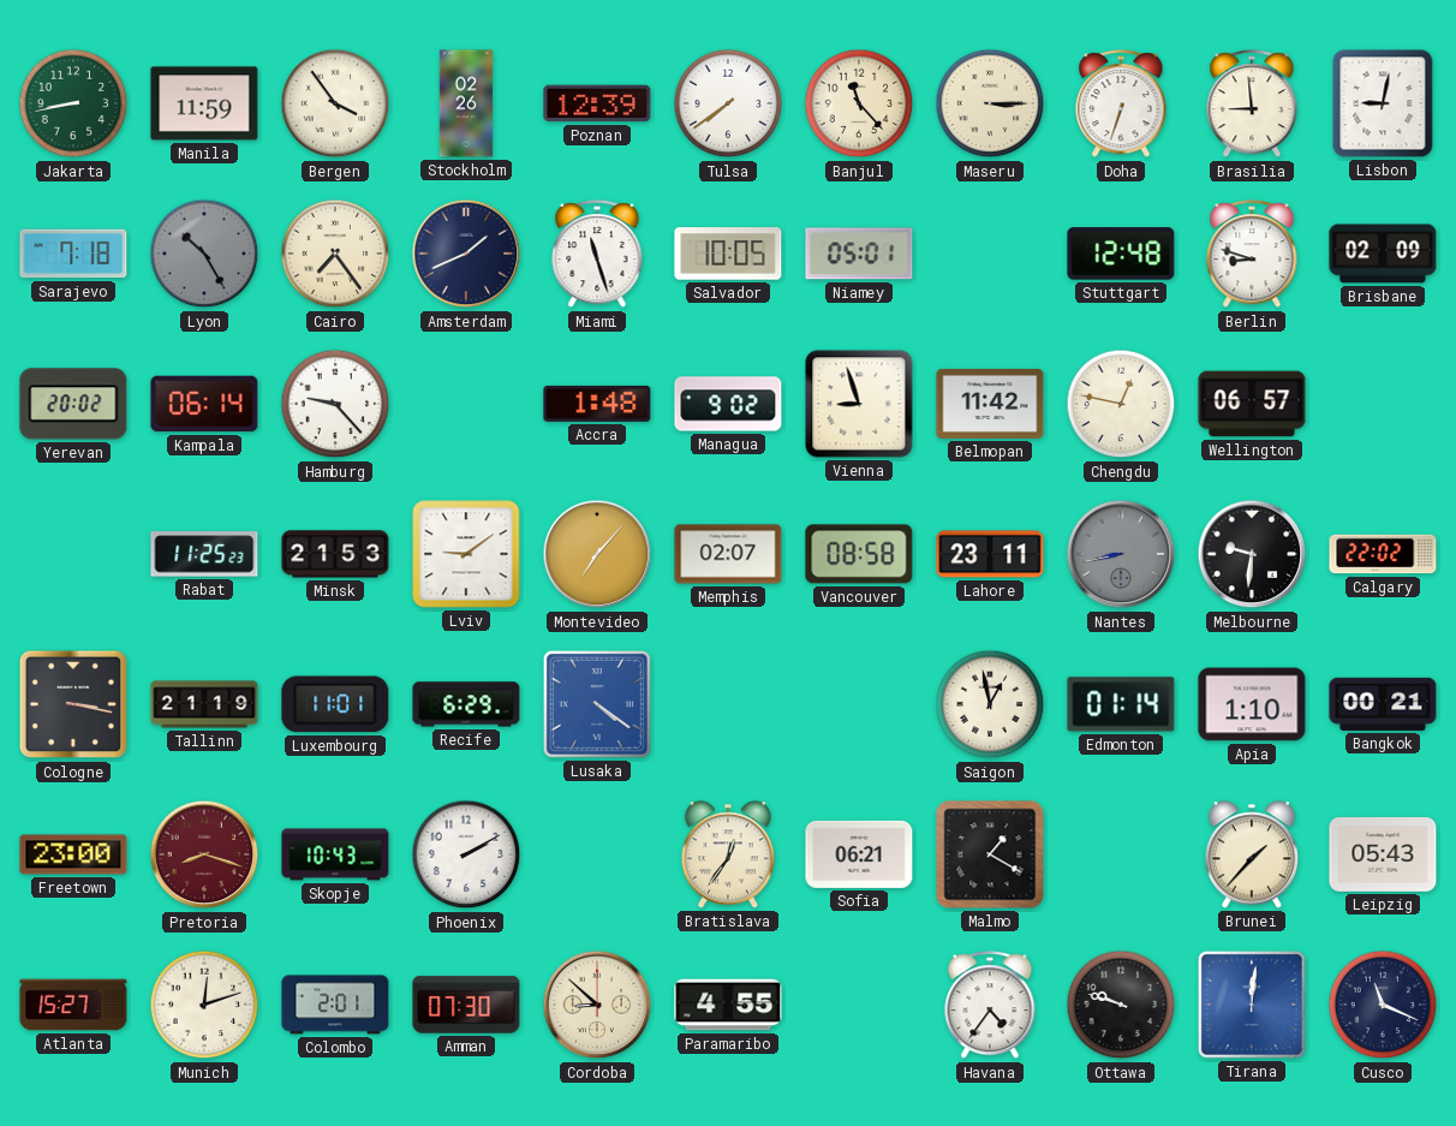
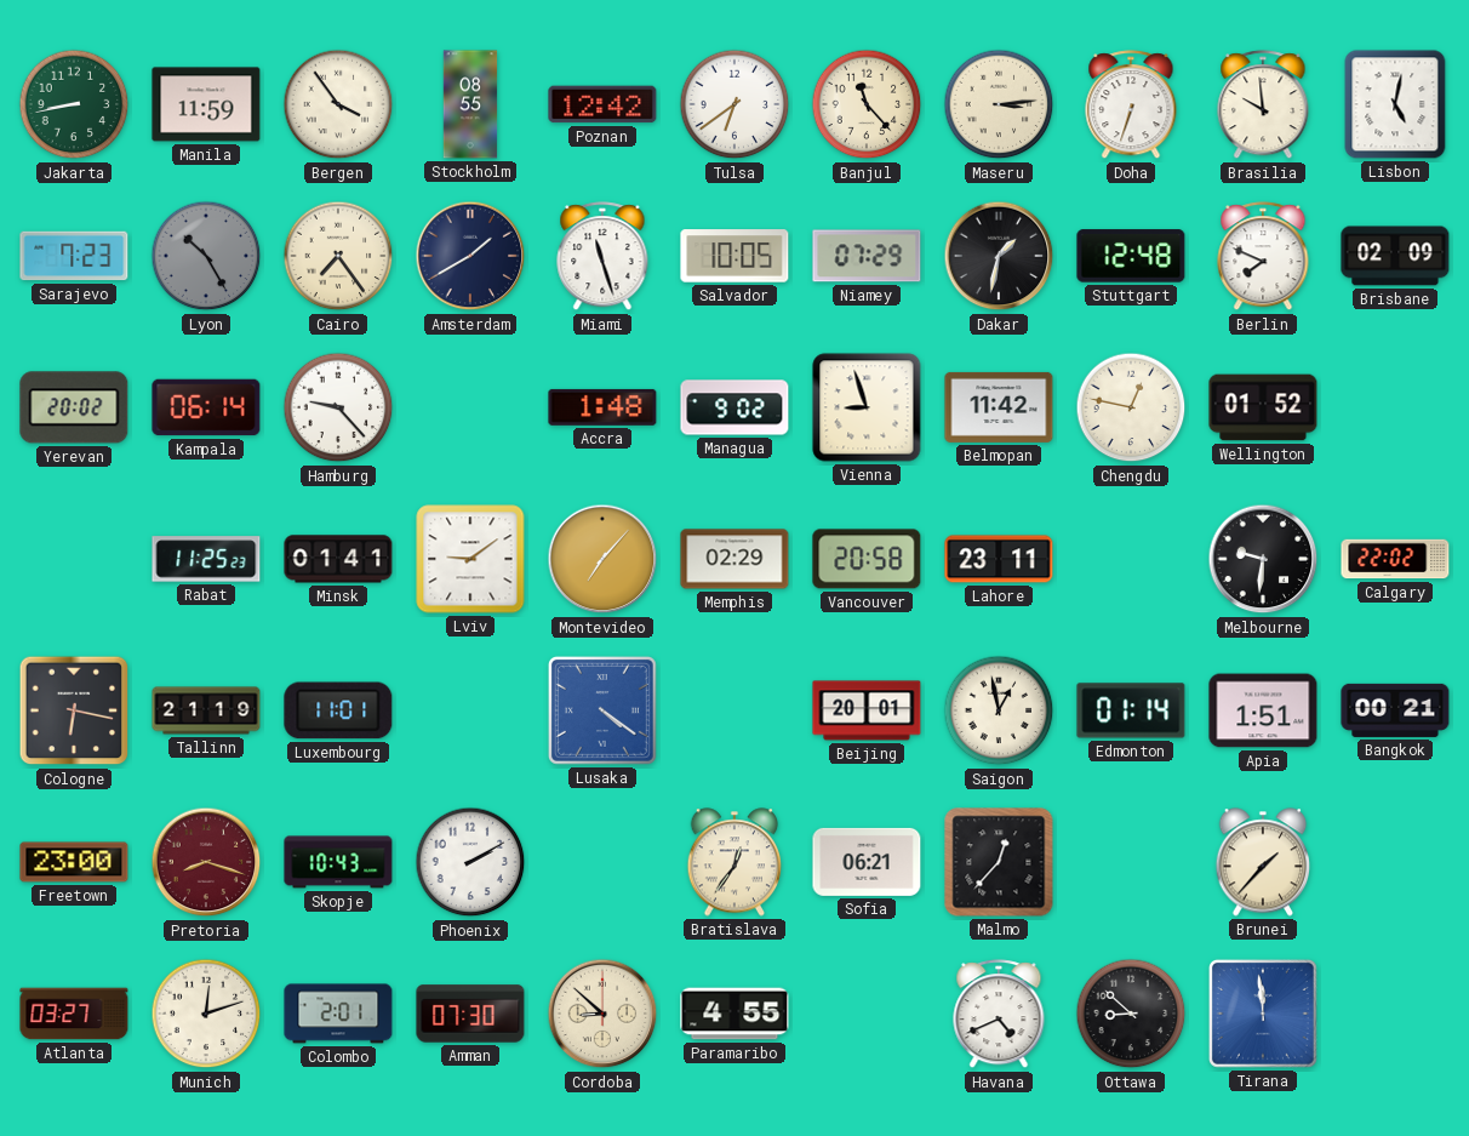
Stockholm: 02:26 -> 08:55
Poznan: 12:39 -> 12:42
Tulsa: 7:39 -> 6:39
Maseru: 3:15 -> 3:14
Brasilia: 8:59 -> 9:59
Lisbon: 9:02 -> 5:02
Sarajevo: 7:18 -> 7:23
Amsterdam: 1:41 -> 1:40
Niamey: 05:01 -> 07:29
Dakar: none -> 1:32
Berlin: 8:48 -> 7:49
Wellington: 06:57 -> 01:52
Minsk: 21:53 -> 01:41
Memphis: 02:07 -> 02:29
Vancouver: 08:58 -> 20:58
Nantes: 8:43 -> none
Cologne: 3:17 -> 6:17
Recife: 6:29 -> none
Beijing: none -> 20:01
Apia: 1:10 -> 1:51
Malmo: 1:20 -> 12:37
Leipzig: 05:43 -> none
Atlanta: 15:27 -> 03:27
Havana: 4:36 -> 4:41
Ottawa: 9:48 -> 8:52
Tirana: 12:01 -> 11:59
Cusco: 11:19 -> none
